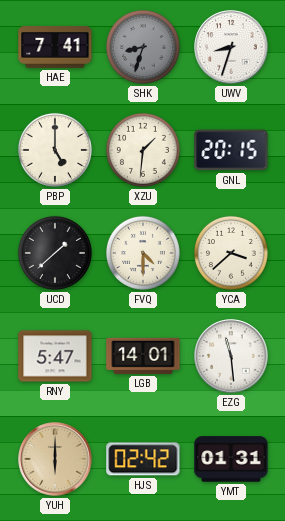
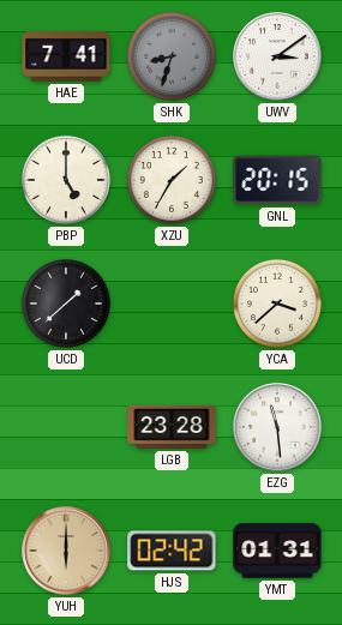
UWV: 8:33 -> 3:09
XZU: 1:31 -> 1:35
FVQ: 4:30 -> none
RNY: 5:47 -> none
LGB: 14:01 -> 23:28
